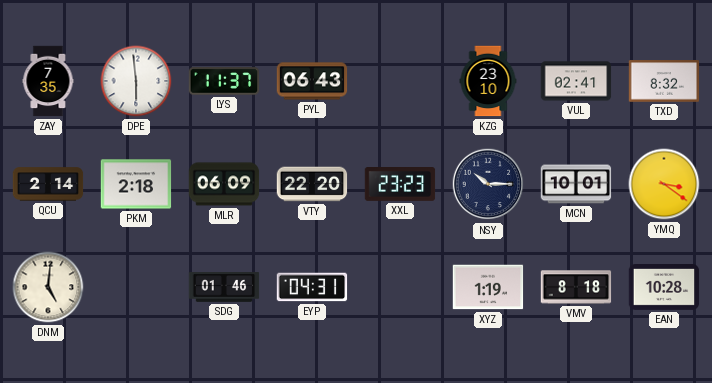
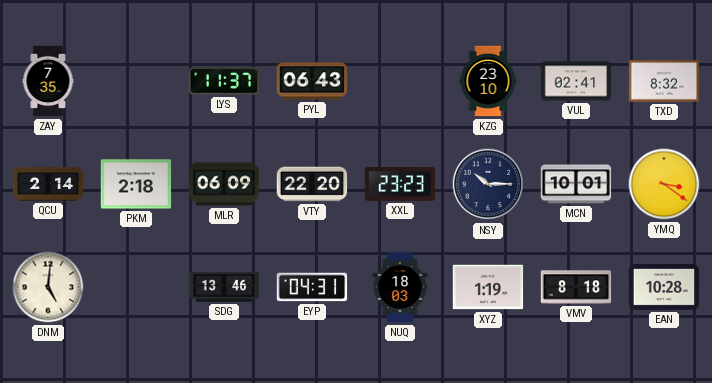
DPE: 5:59 -> none
SDG: 01:46 -> 13:46
NUQ: none -> 18:03
